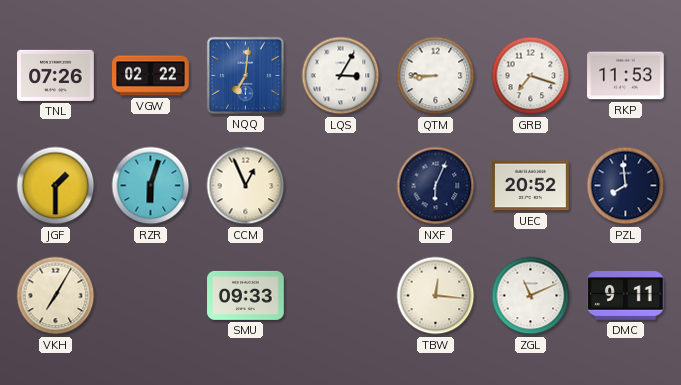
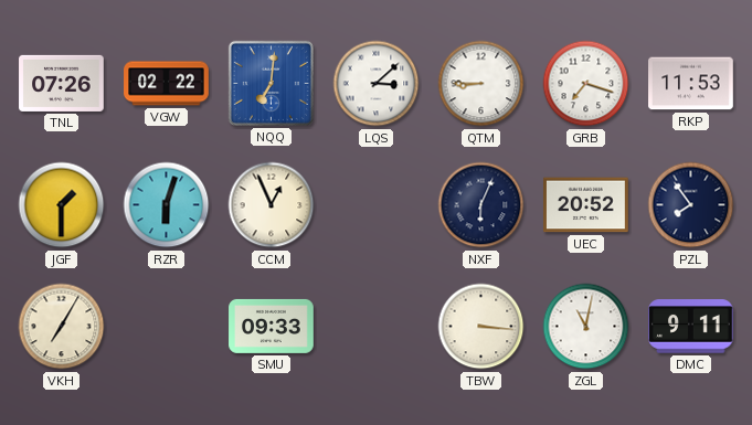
LQS: 3:05 -> 3:08
PZL: 7:59 -> 7:54
TBW: 12:16 -> 3:16
ZGL: 11:11 -> 11:02
